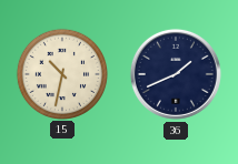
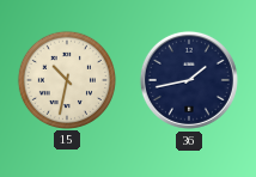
36: 1:41 -> 1:43
